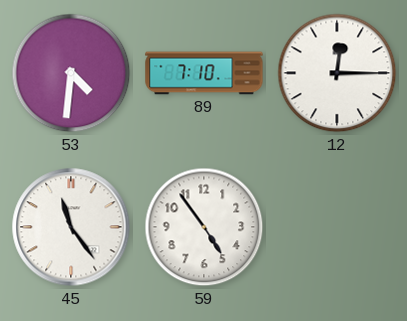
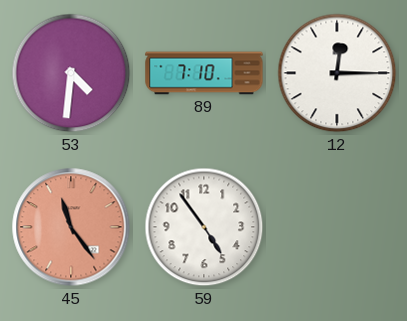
45 dial: white -> salmon
